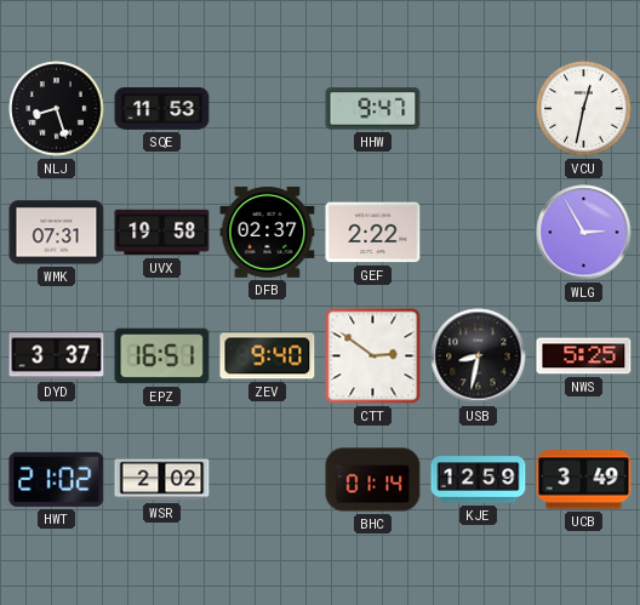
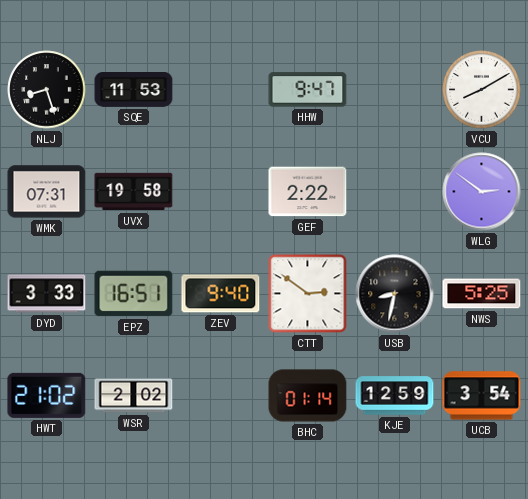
VCU: 12:32 -> 8:10
DFB: 02:37 -> none
WLG: 2:55 -> 2:51
DYD: 3:37 -> 3:33
UCB: 3:49 -> 3:54
